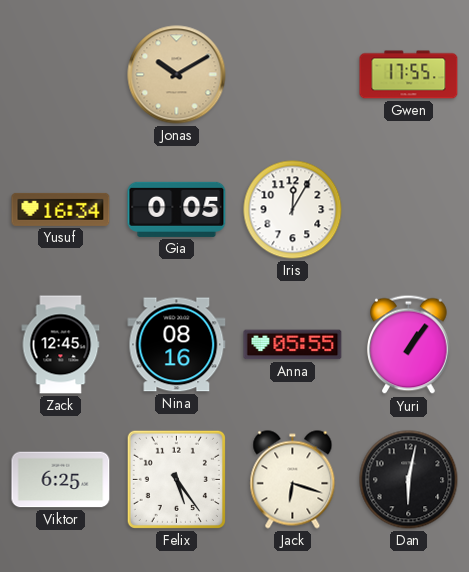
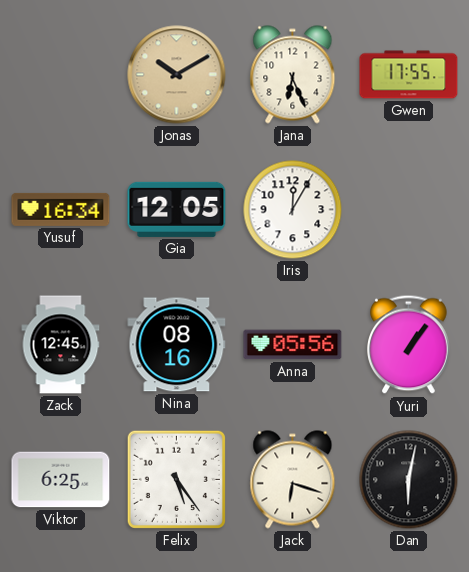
Jana: none -> 6:26
Gia: 0:05 -> 12:05
Anna: 05:55 -> 05:56
